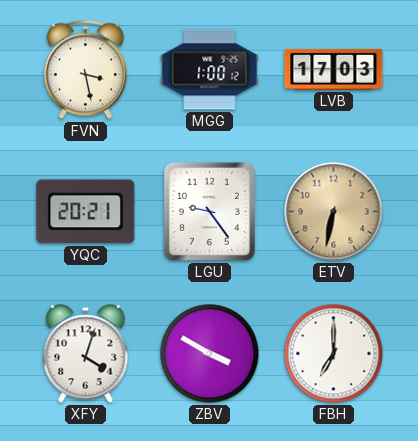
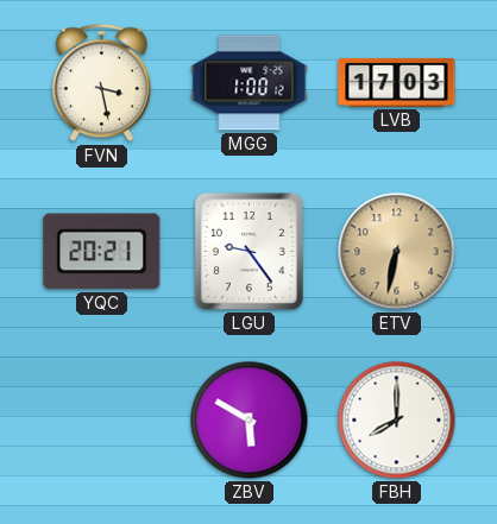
XFY: 4:03 -> none
ZBV: 3:50 -> 5:50
FBH: 7:00 -> 8:00
